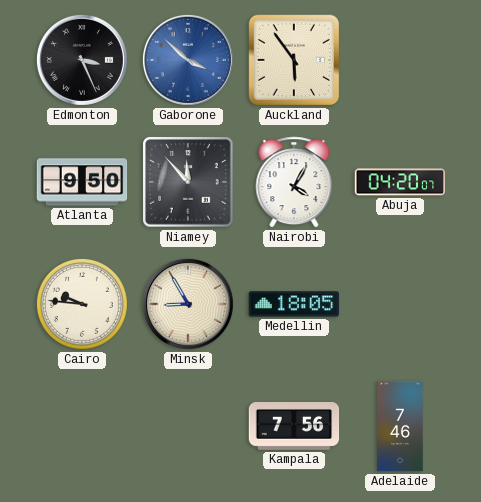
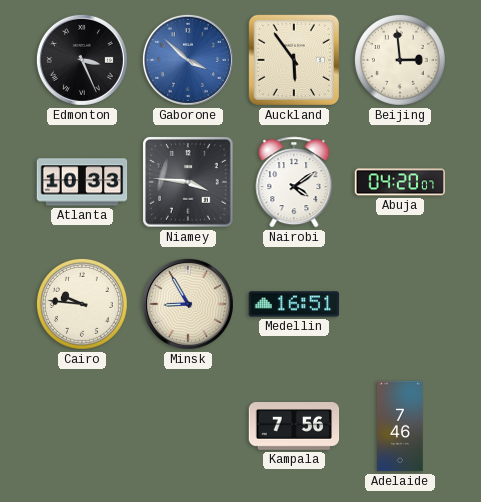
Beijing: none -> 2:59
Atlanta: 9:50 -> 10:33
Niamey: 11:53 -> 3:46
Nairobi: 4:05 -> 4:09
Medellin: 18:05 -> 16:51
